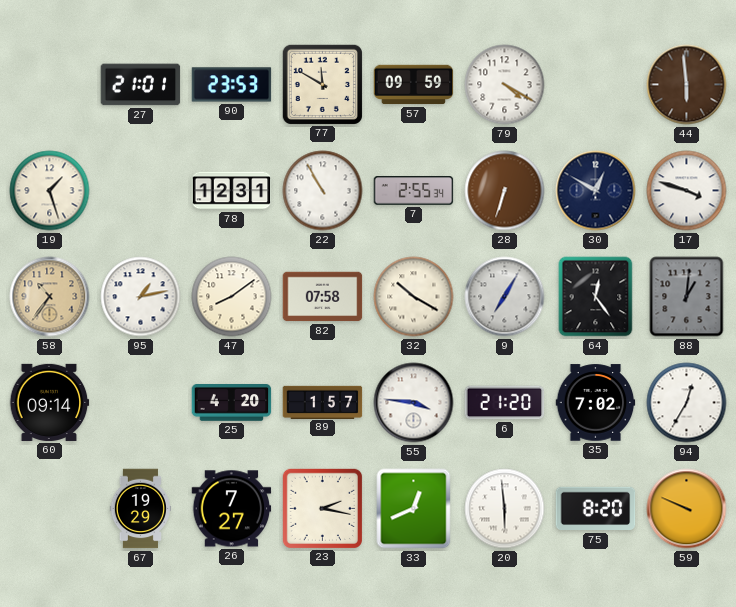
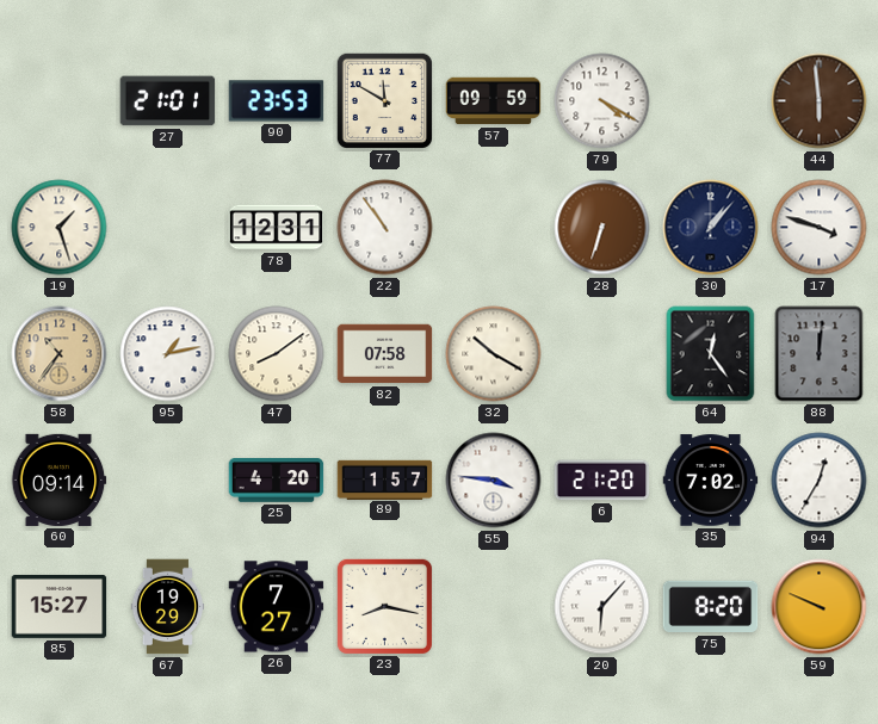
22: 10:55 -> 10:54
7: 2:55 -> none
30: 12:50 -> 1:07
9: 7:05 -> none
88: 1:01 -> 12:01
85: none -> 15:27
23: 2:17 -> 8:17
33: 12:41 -> none
20: 5:59 -> 6:07
